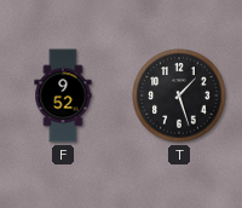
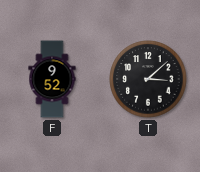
T: 1:27 -> 3:08
